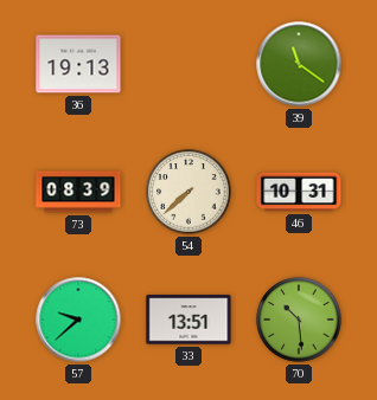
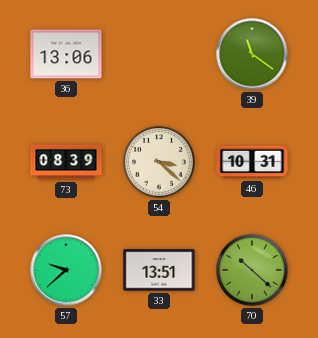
36: 19:13 -> 13:06
54: 7:38 -> 3:22
70: 10:29 -> 10:22
